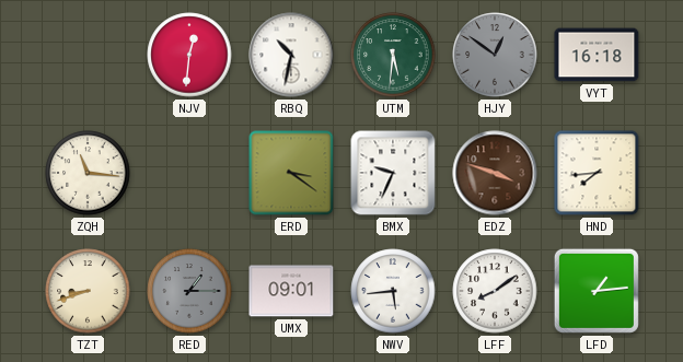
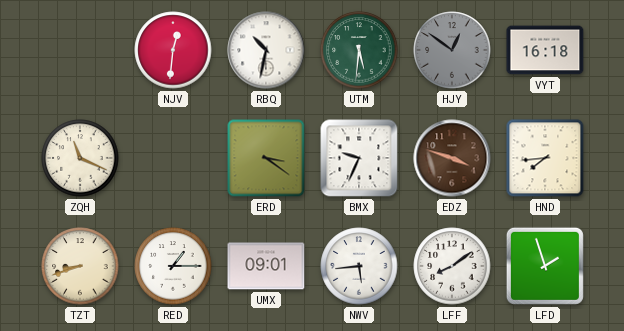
ZQH: 11:16 -> 11:19
RED dial: grey -> white
LFD: 1:14 -> 1:57
